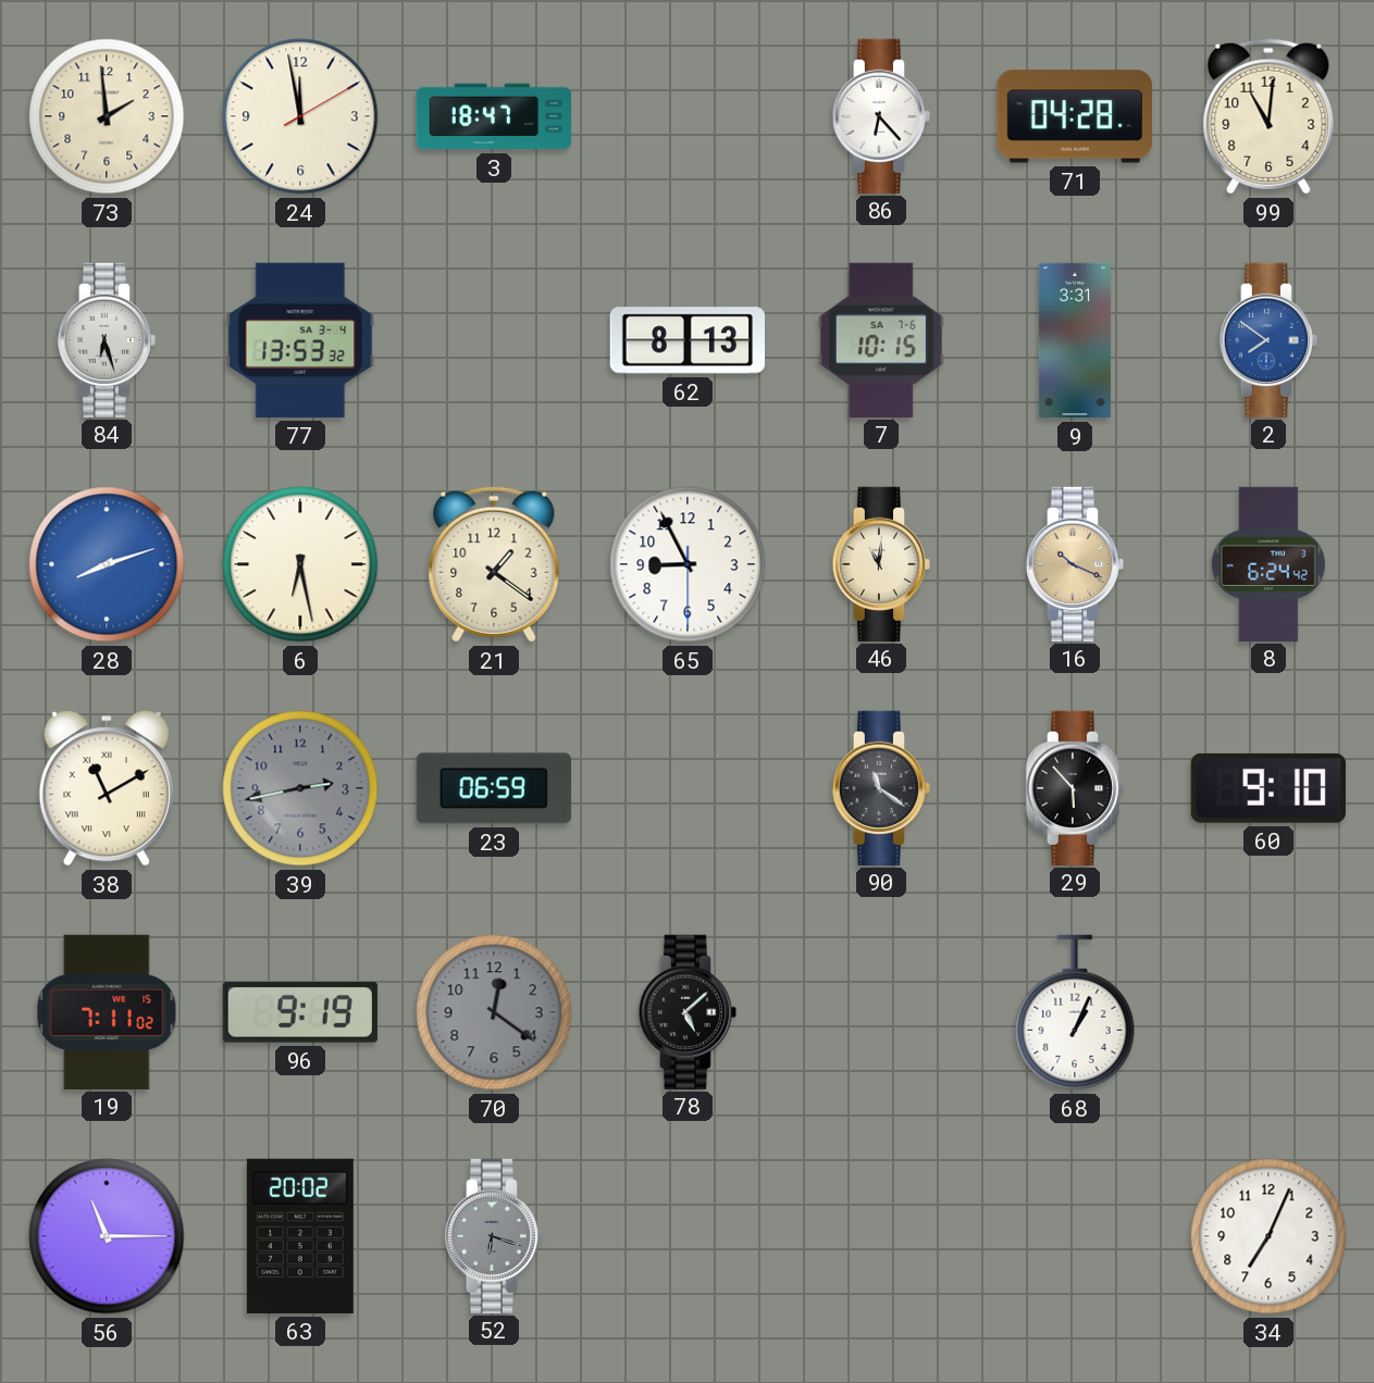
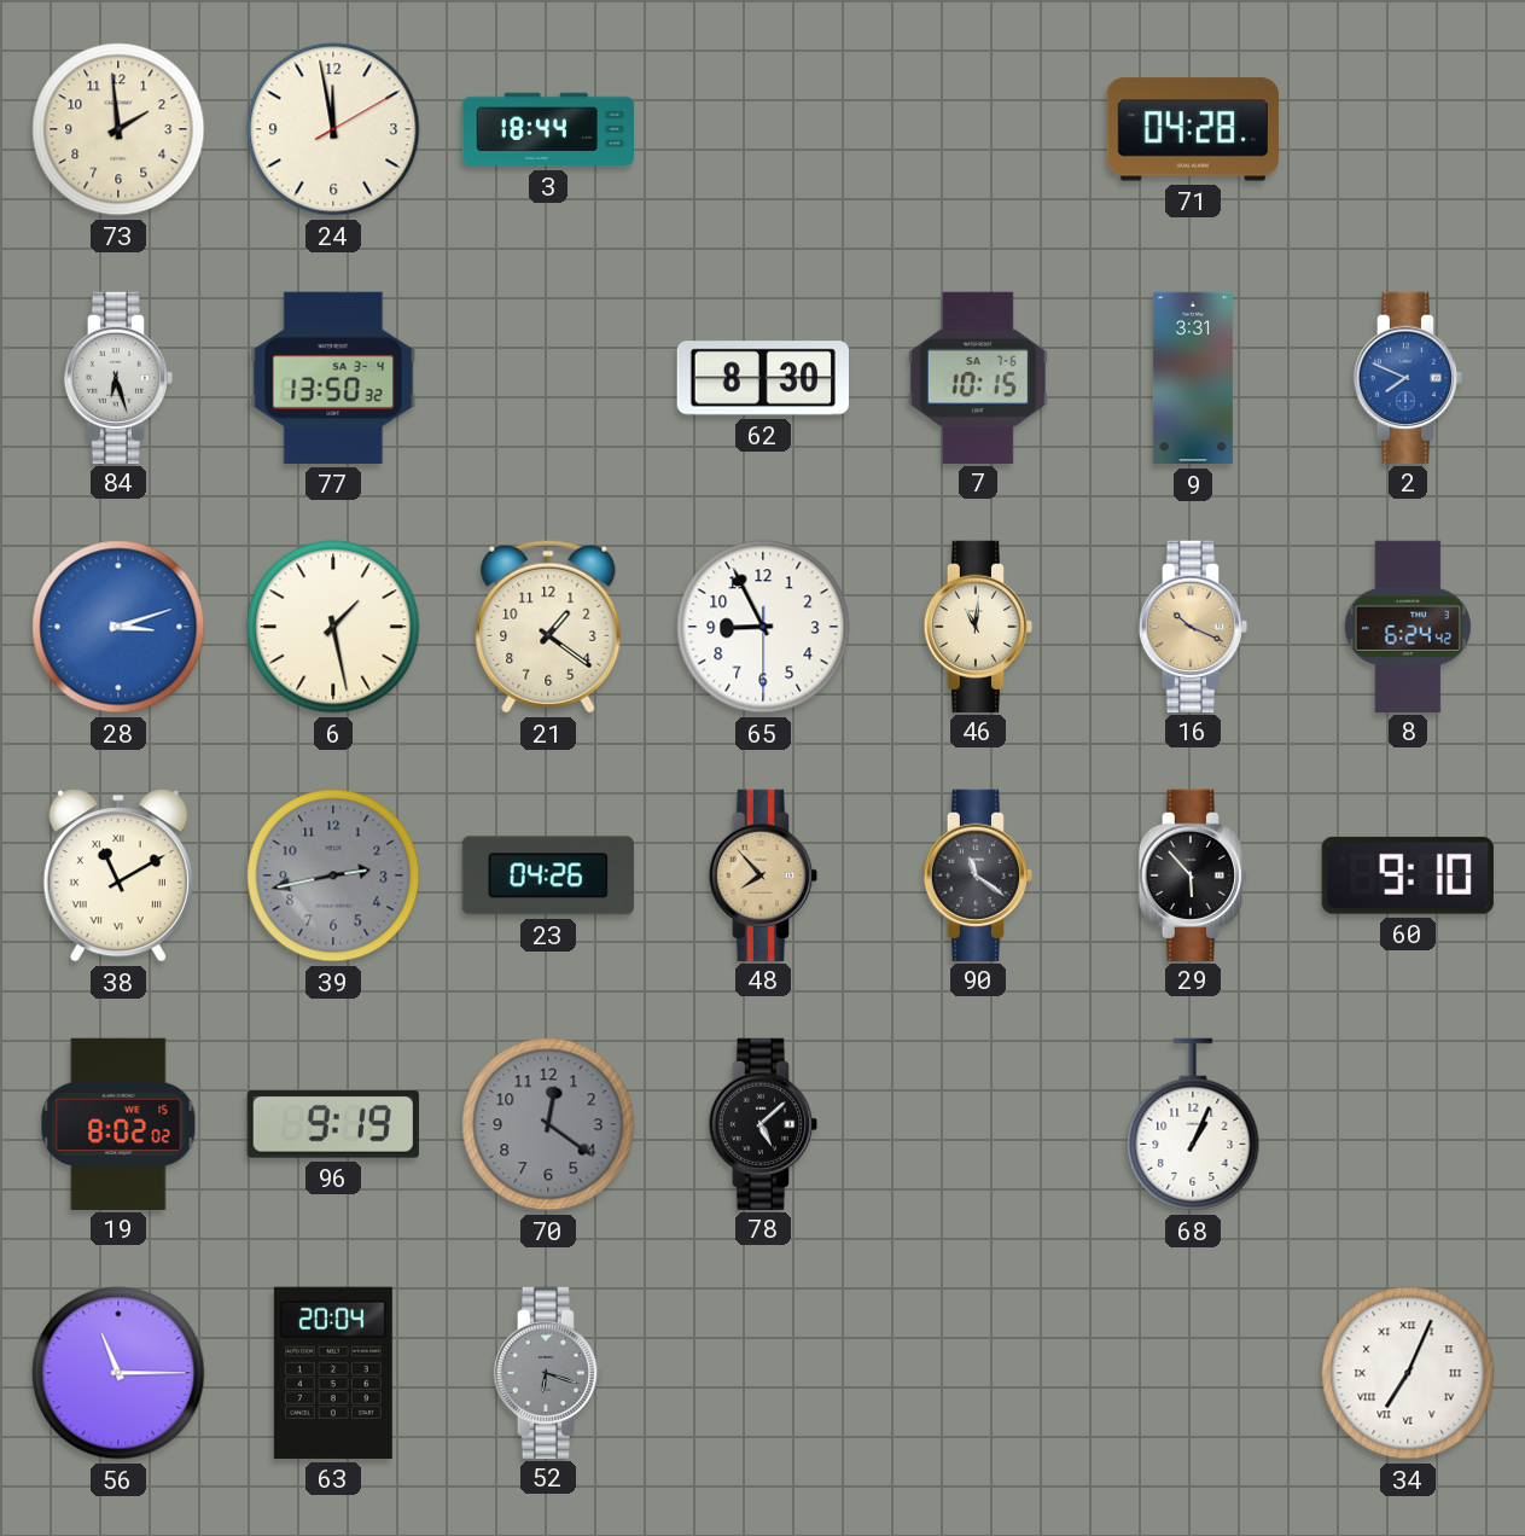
3: 18:47 -> 18:44
86: 6:23 -> none
99: 11:01 -> none
77: 13:53 -> 13:50
62: 8:13 -> 8:30
2: 7:51 -> 7:49
28: 8:12 -> 3:12
6: 6:28 -> 1:28
23: 06:59 -> 04:26
48: none -> 7:53
19: 7:11 -> 8:02
63: 20:02 -> 20:04
34 numerals: Arabic -> Roman
